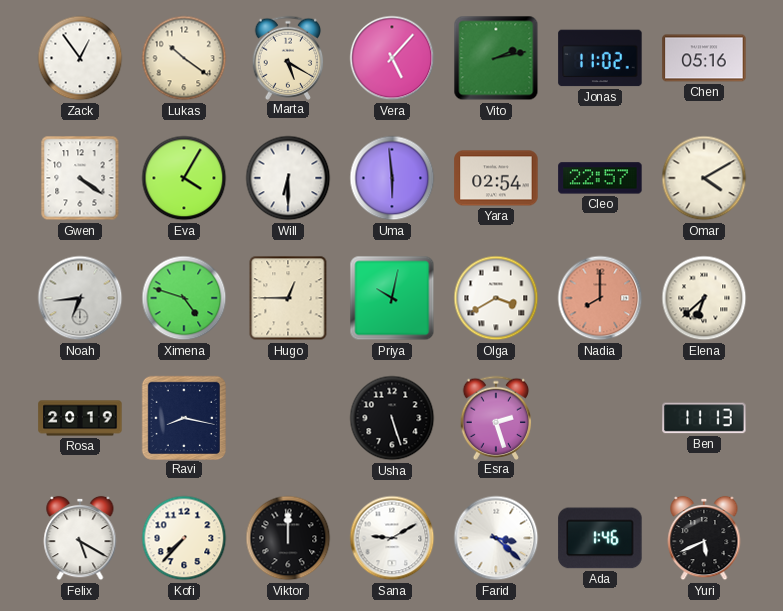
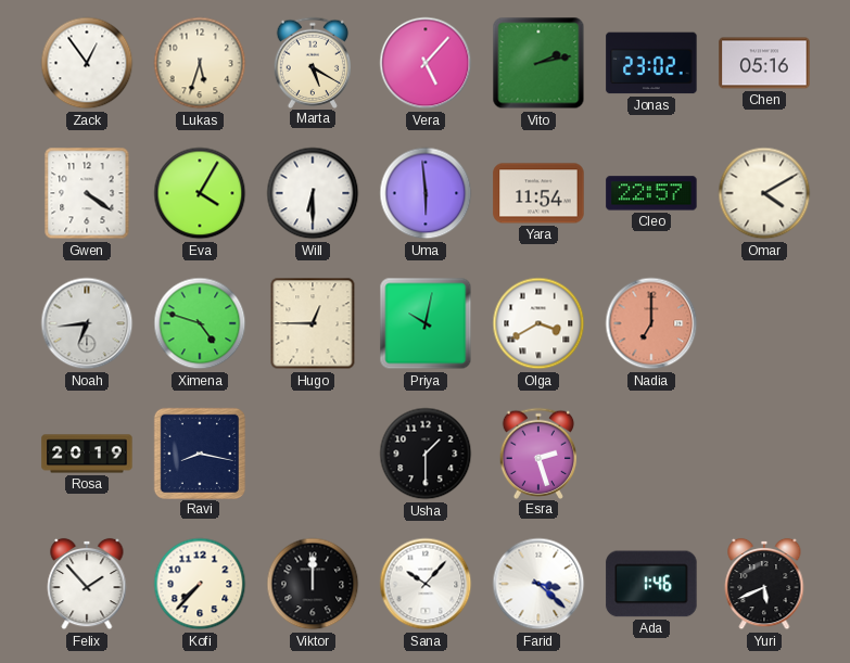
Lukas: 10:21 -> 5:33
Jonas: 11:02 -> 23:02
Yara: 02:54 -> 11:54
Nadia: 8:00 -> 7:00
Elena: 6:38 -> none
Usha: 5:27 -> 1:30
Ben: 11:13 -> none
Felix: 5:20 -> 1:53
Sana: 9:10 -> 10:07
